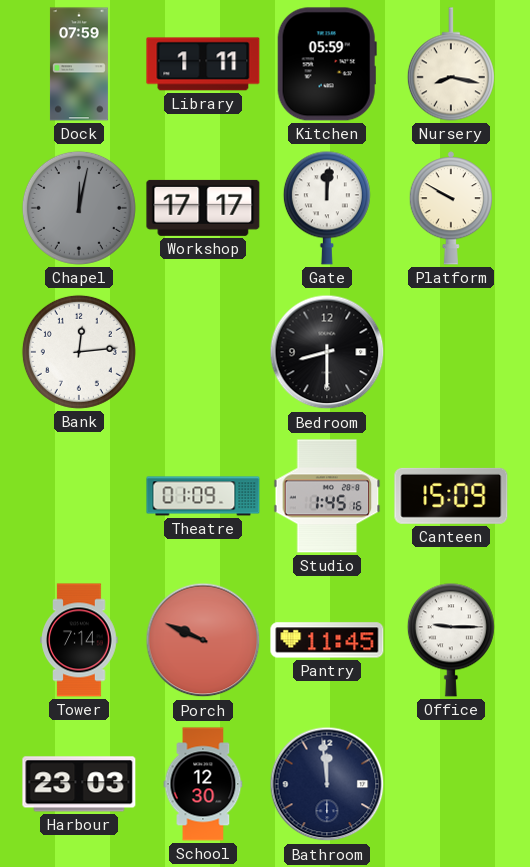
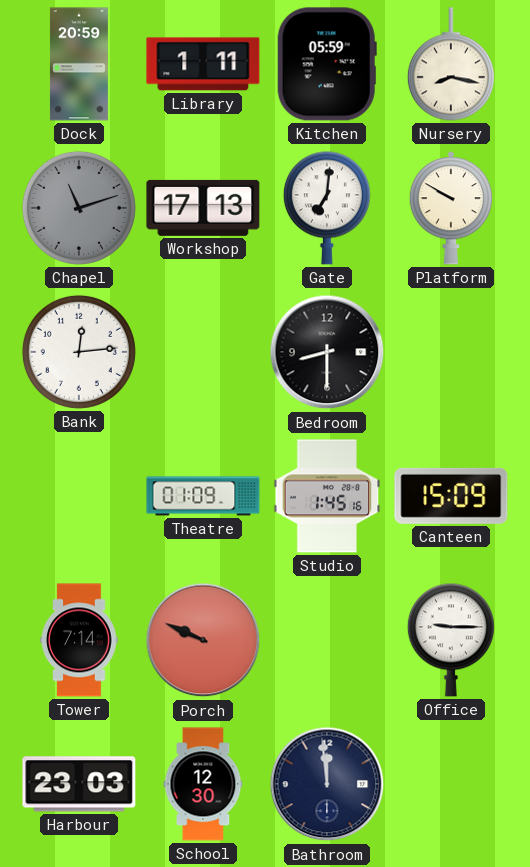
Dock: 07:59 -> 20:59
Chapel: 12:02 -> 11:12
Workshop: 17:17 -> 17:13
Gate: 12:01 -> 7:01
Pantry: 11:45 -> none
